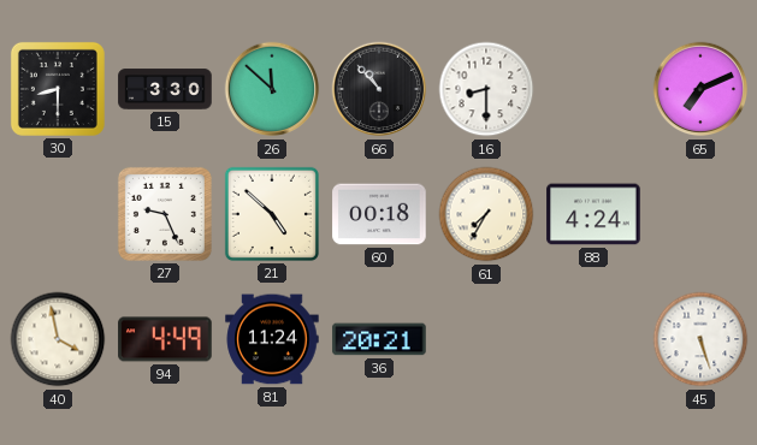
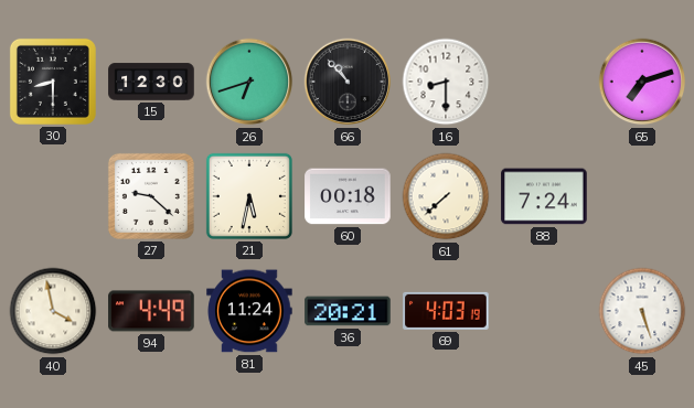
15: 3:30 -> 12:30
26: 11:52 -> 6:42
65: 7:11 -> 7:12
27: 9:26 -> 9:22
21: 4:52 -> 5:32
61: 7:35 -> 7:38
88: 4:24 -> 7:24
69: none -> 4:03
